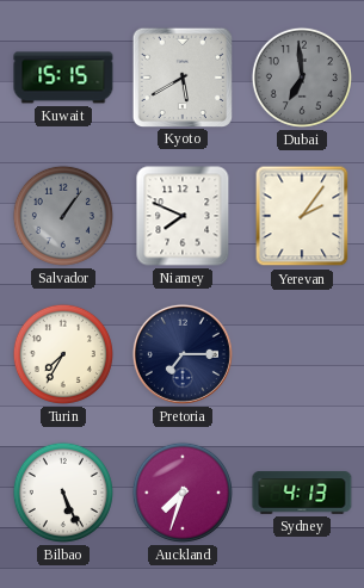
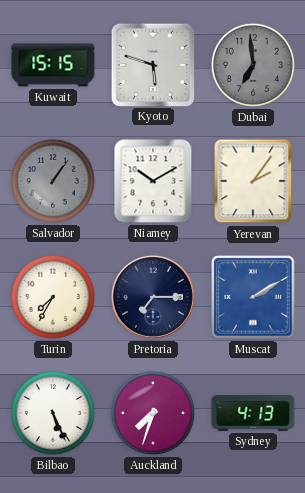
Kyoto: 5:40 -> 5:48
Niamey: 7:49 -> 10:10
Muscat: none -> 2:10
